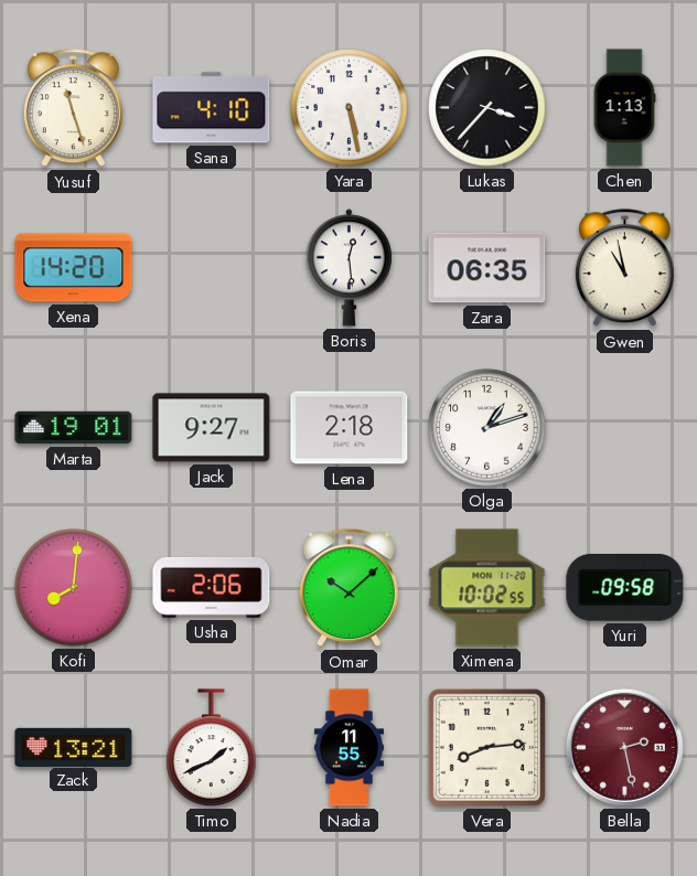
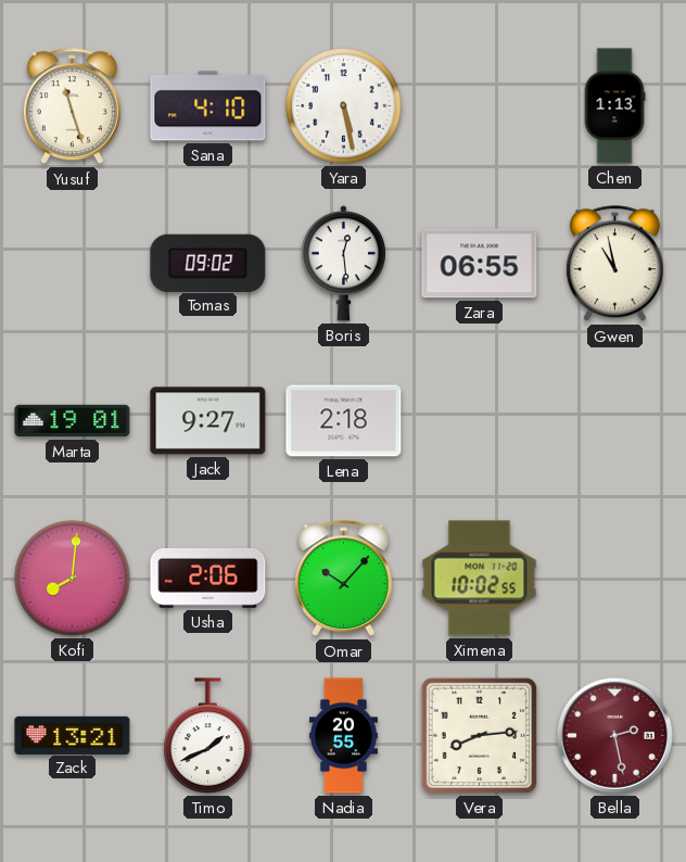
Lukas: 3:37 -> none
Xena: 14:20 -> none
Tomas: none -> 09:02
Zara: 06:35 -> 06:55
Olga: 1:12 -> none
Omar: 10:08 -> 10:07
Yuri: 09:58 -> none
Nadia: 11:55 -> 20:55
